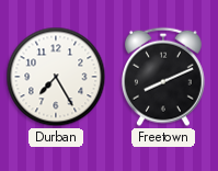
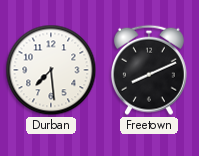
Durban: 7:25 -> 7:29
